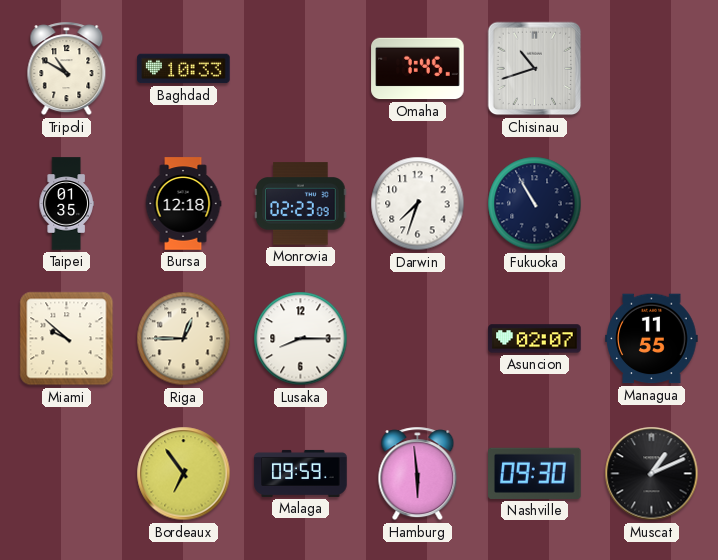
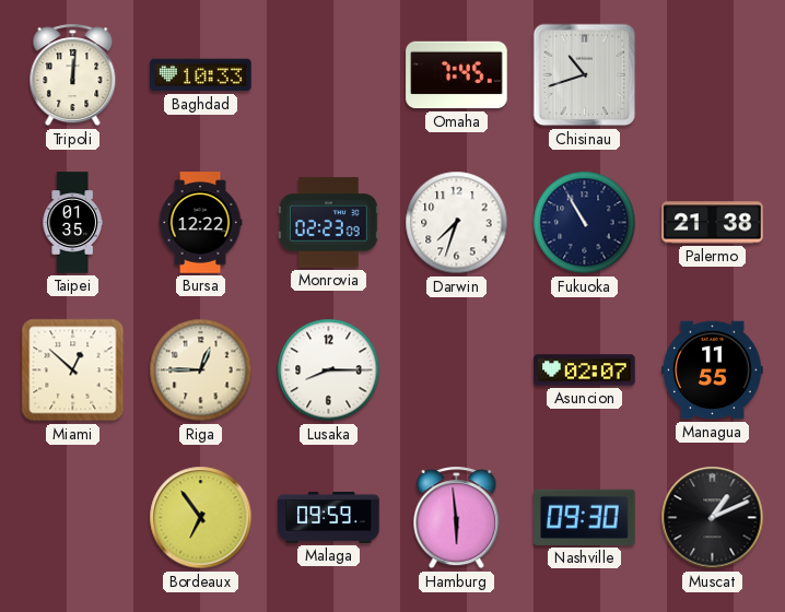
Tripoli: 10:50 -> 12:01
Bursa: 12:18 -> 12:22
Palermo: none -> 21:38
Miami: 9:52 -> 12:52
